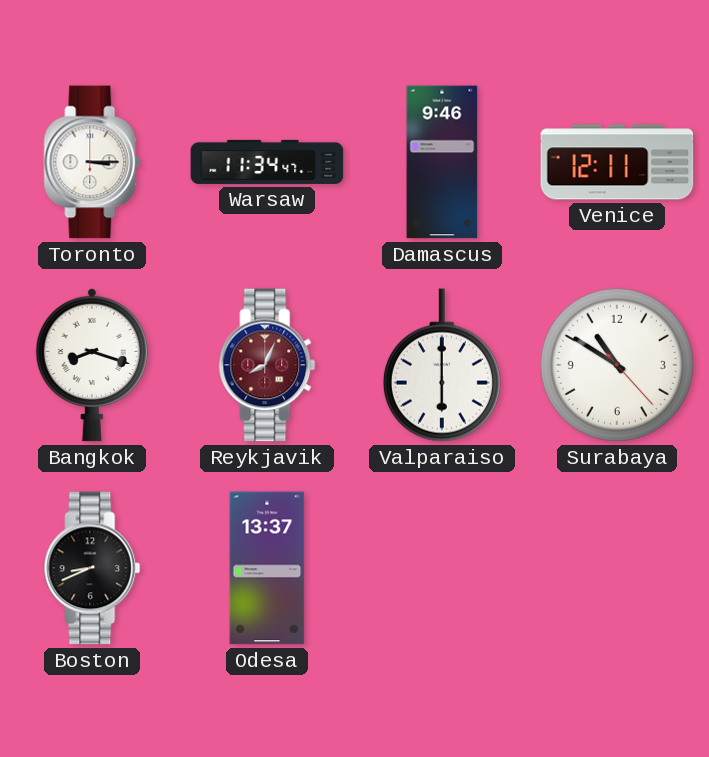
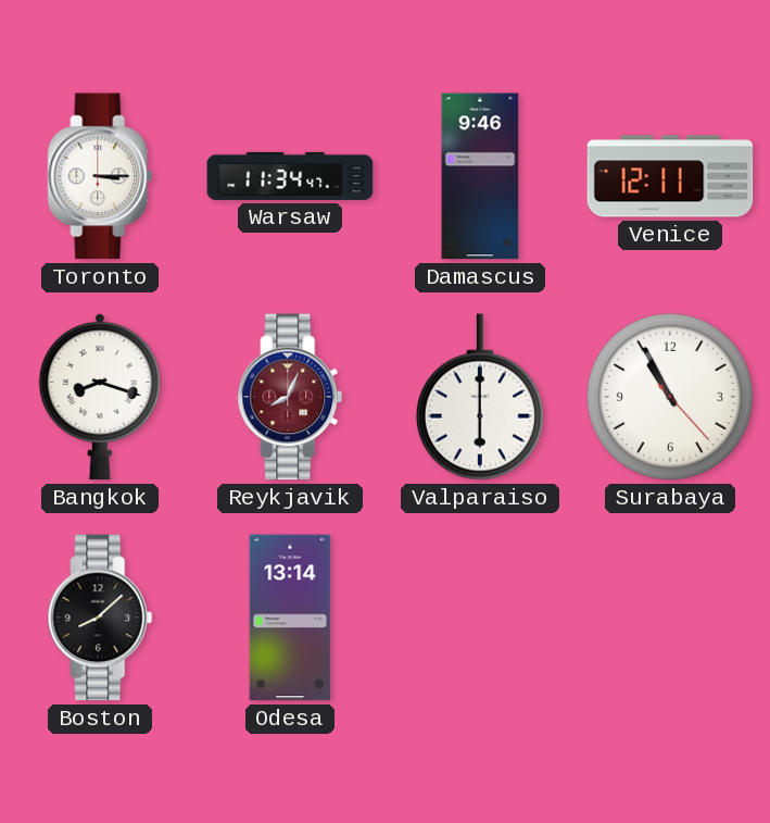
Surabaya: 10:50 -> 10:55
Boston: 8:41 -> 8:08
Odesa: 13:37 -> 13:14
